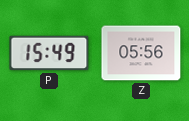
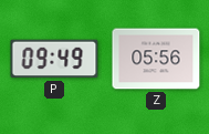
P: 15:49 -> 09:49
